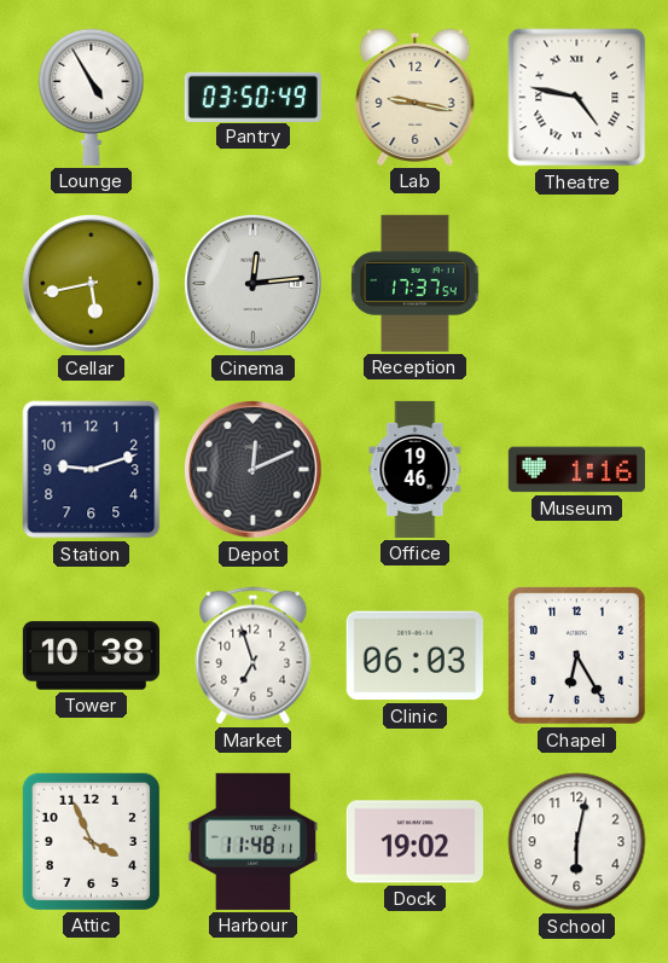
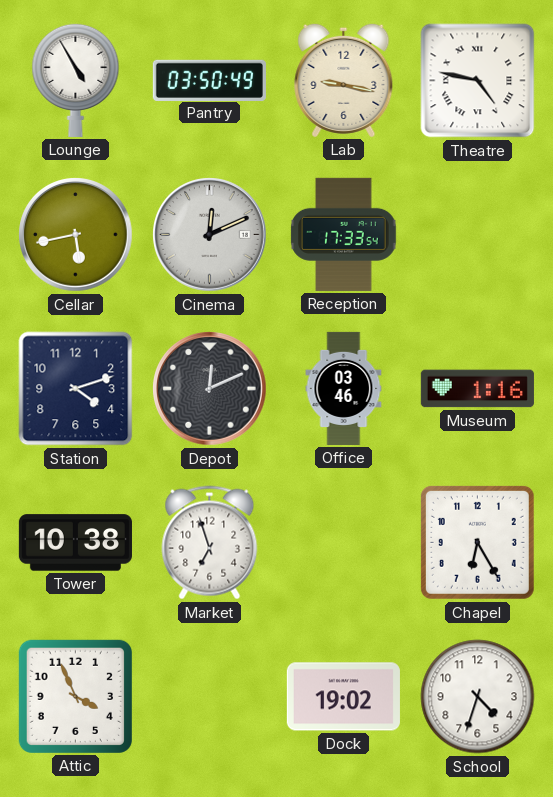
Cinema: 12:14 -> 12:11
Reception: 17:37 -> 17:33
Station: 9:12 -> 4:12
Office: 19:46 -> 03:46
Clinic: 06:03 -> none
Harbour: 11:48 -> none
School: 6:02 -> 4:33
